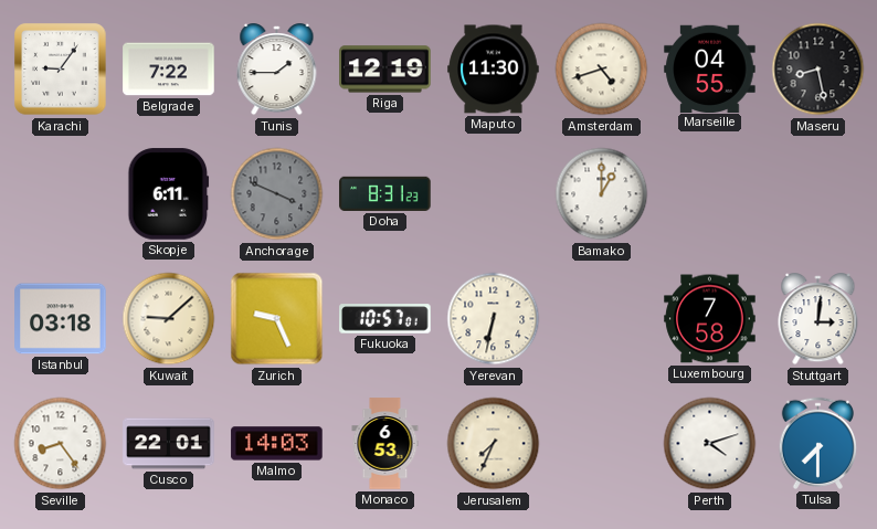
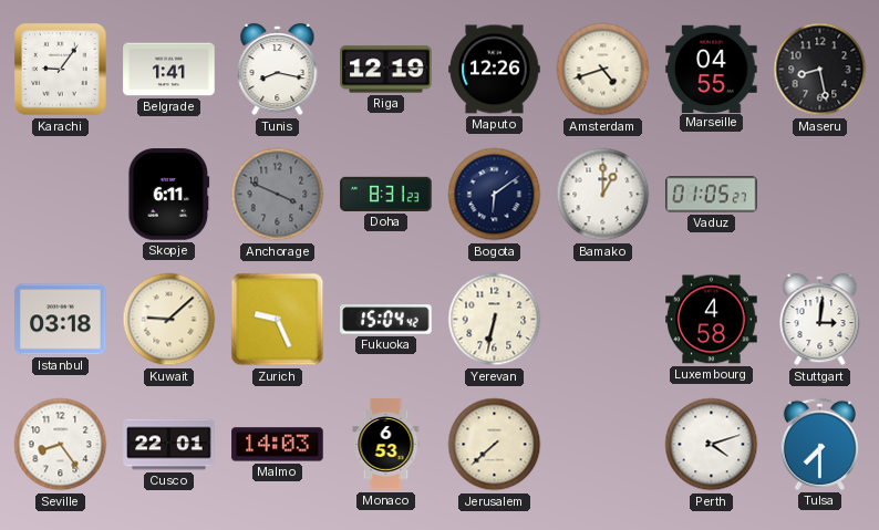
Belgrade: 7:22 -> 1:41
Tunis: 1:45 -> 8:17
Maputo: 11:30 -> 12:26
Bogota: none -> 6:09
Vaduz: none -> 01:05
Fukuoka: 10:57 -> 15:04
Luxembourg: 7:58 -> 4:58
Jerusalem: 7:34 -> 7:38
